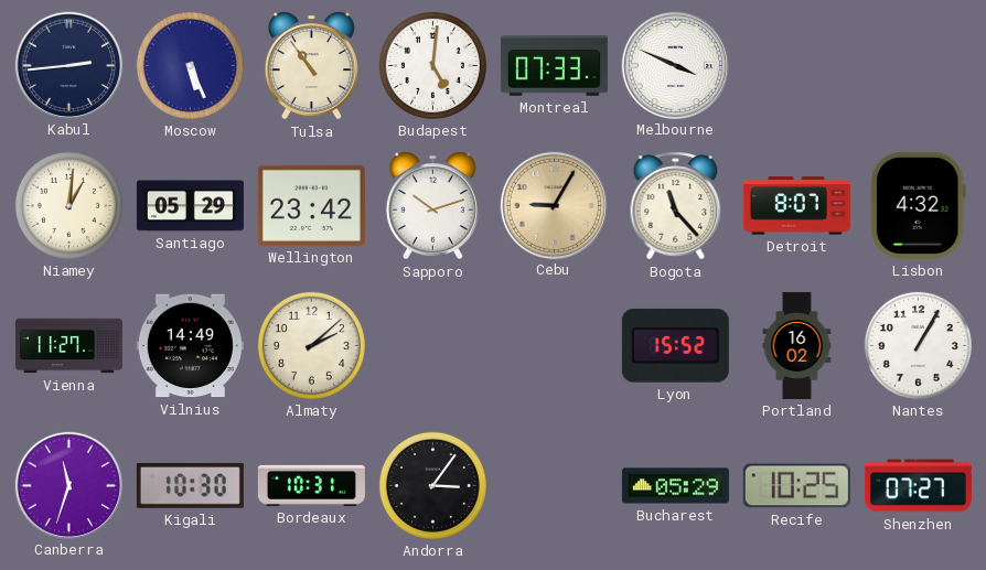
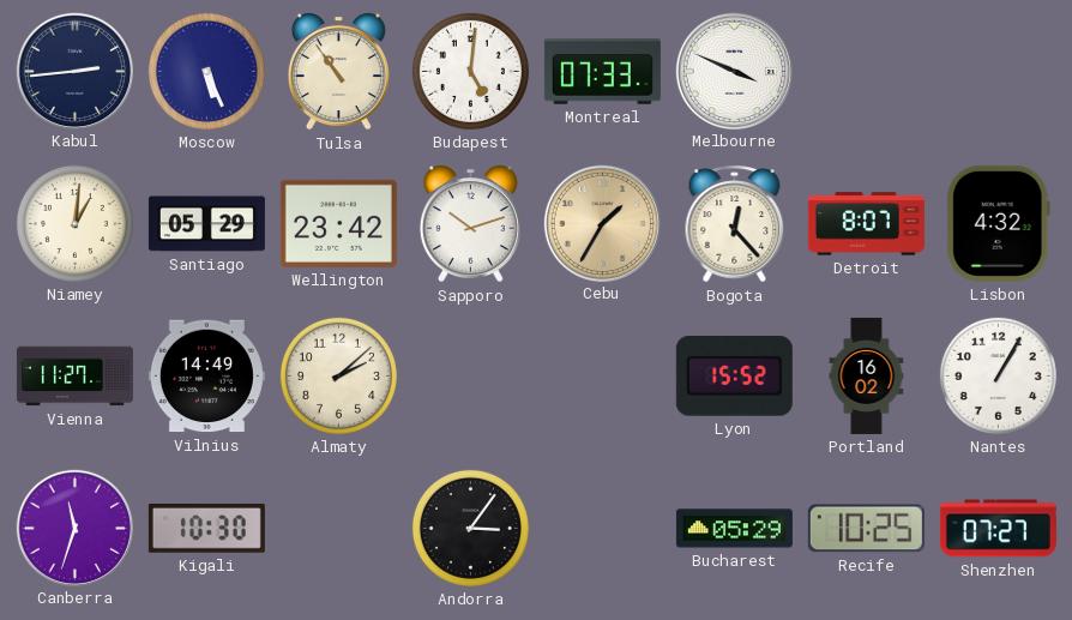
Cebu: 9:05 -> 1:35
Bogota: 11:23 -> 12:23
Bordeaux: 10:31 -> none
